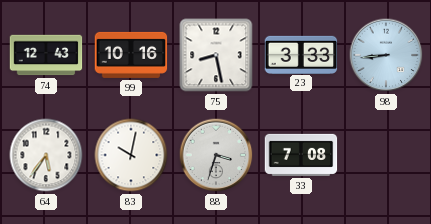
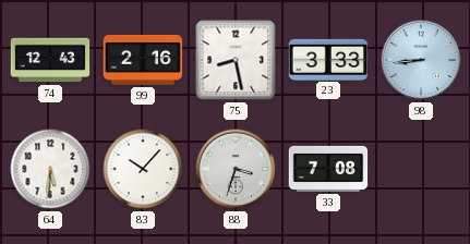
99: 10:16 -> 2:16
64: 5:36 -> 5:31
83: 10:02 -> 10:07
